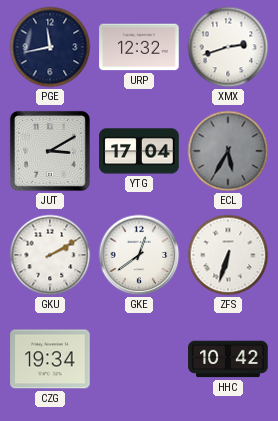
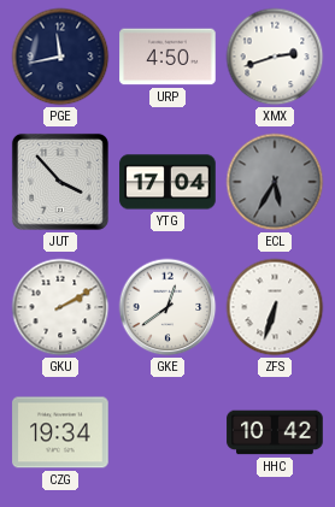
URP: 12:32 -> 4:50
JUT: 3:10 -> 3:53
